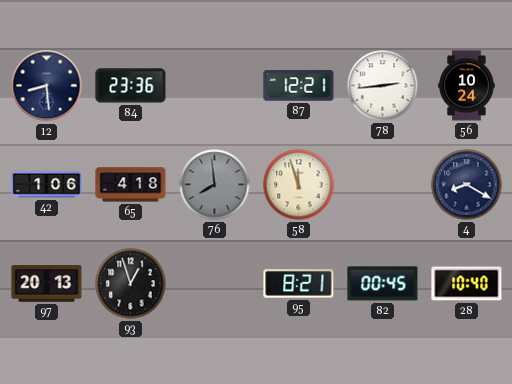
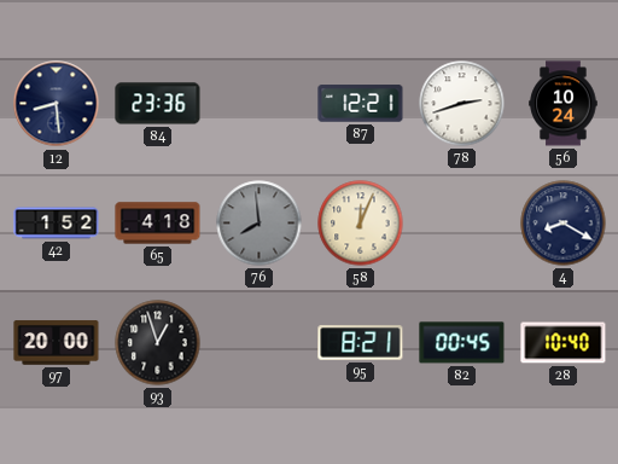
78: 2:44 -> 2:42
42: 1:06 -> 1:52
58: 11:57 -> 12:04
97: 20:13 -> 20:00
